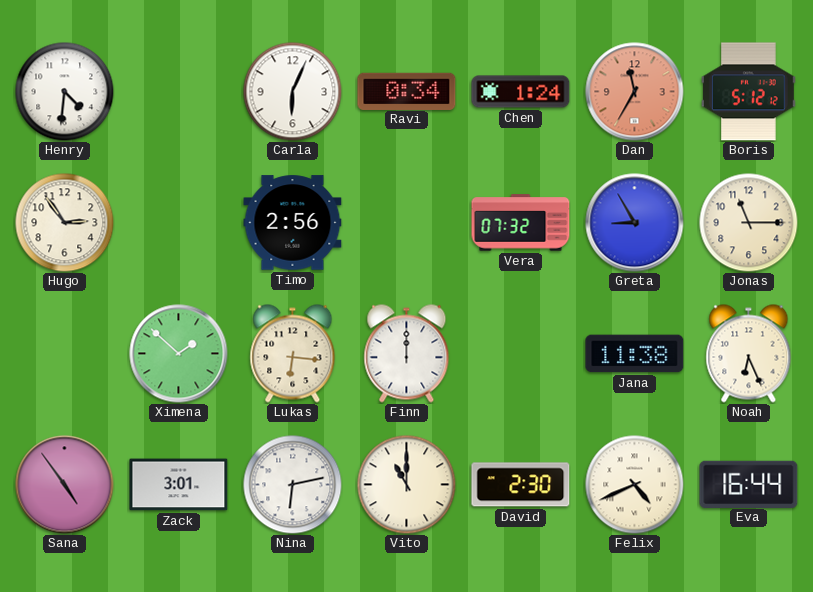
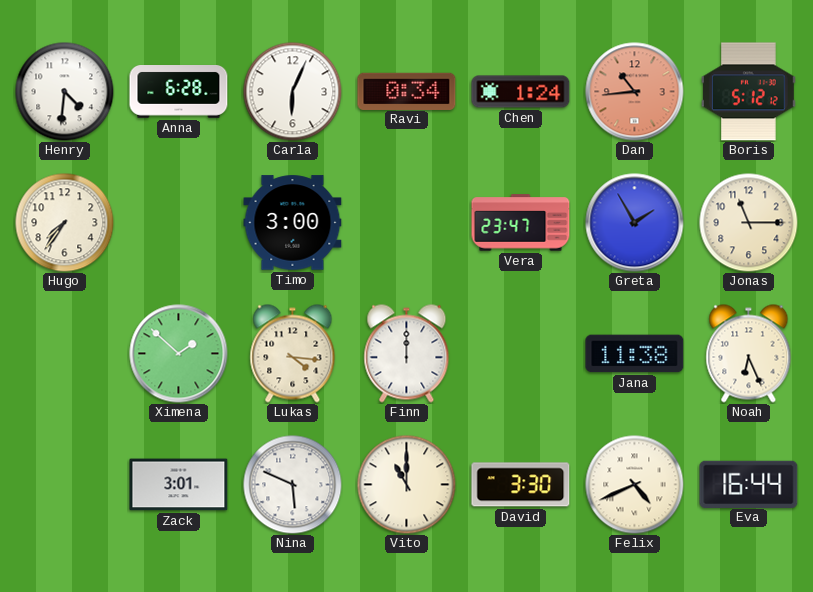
Anna: none -> 6:28
Dan: 11:35 -> 10:44
Hugo: 2:54 -> 7:36
Timo: 2:56 -> 3:00
Vera: 07:32 -> 23:47
Greta: 8:55 -> 1:55
Lukas: 6:16 -> 4:16
Sana: 4:54 -> none
Nina: 6:13 -> 5:49
David: 2:30 -> 3:30
